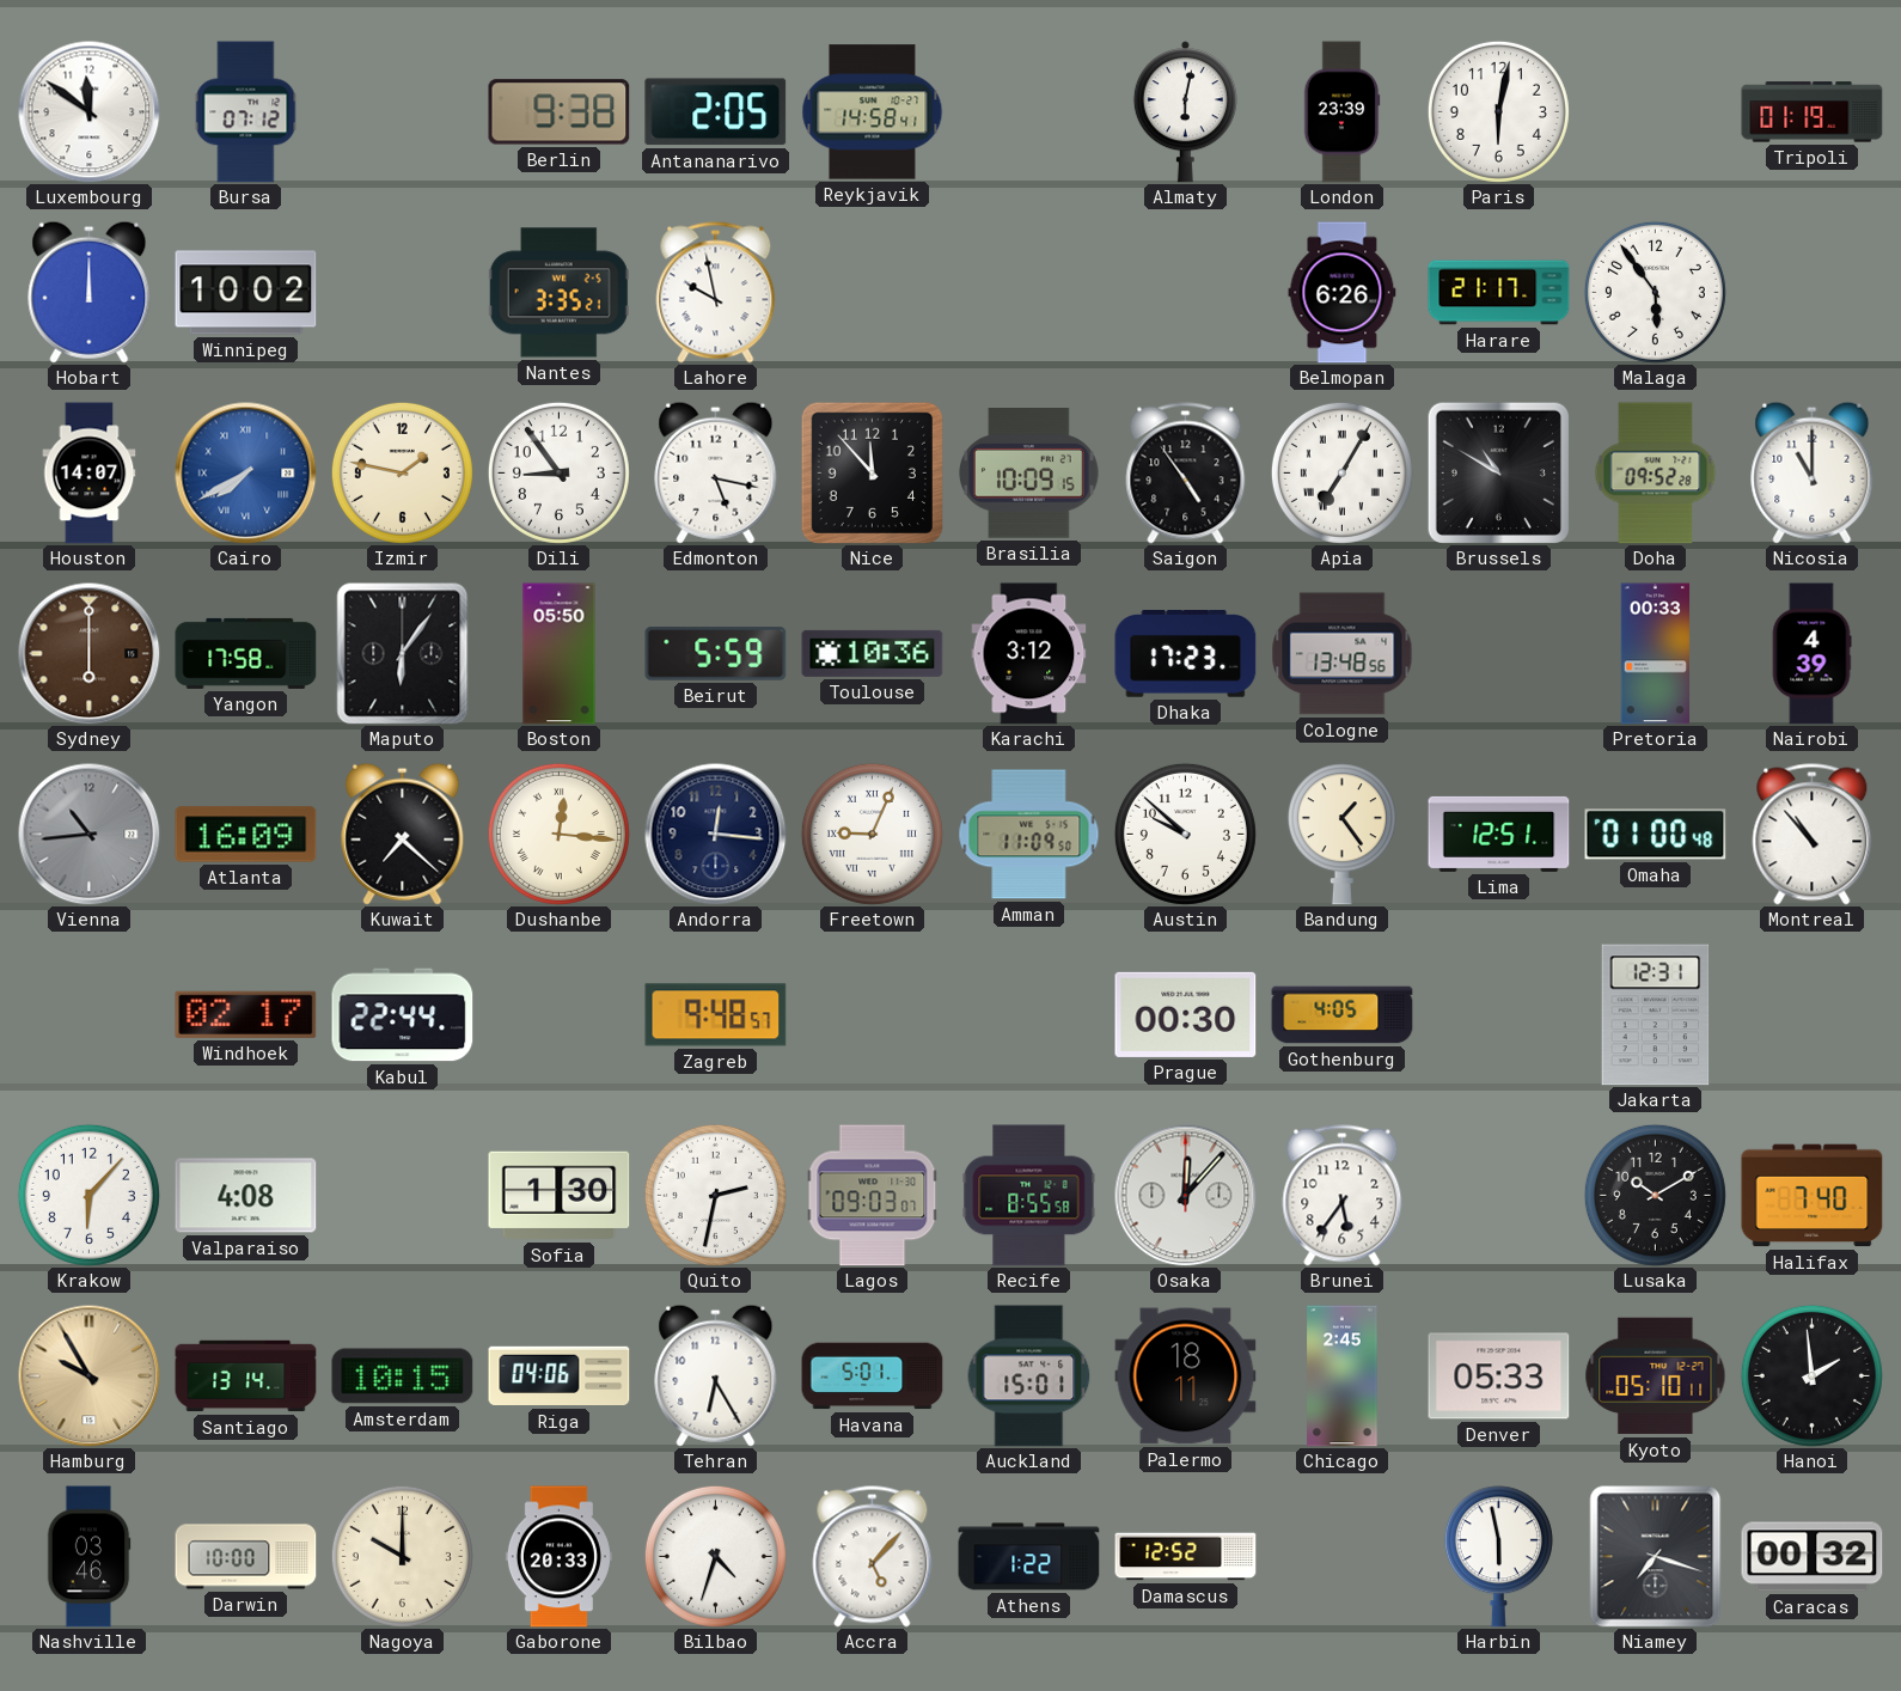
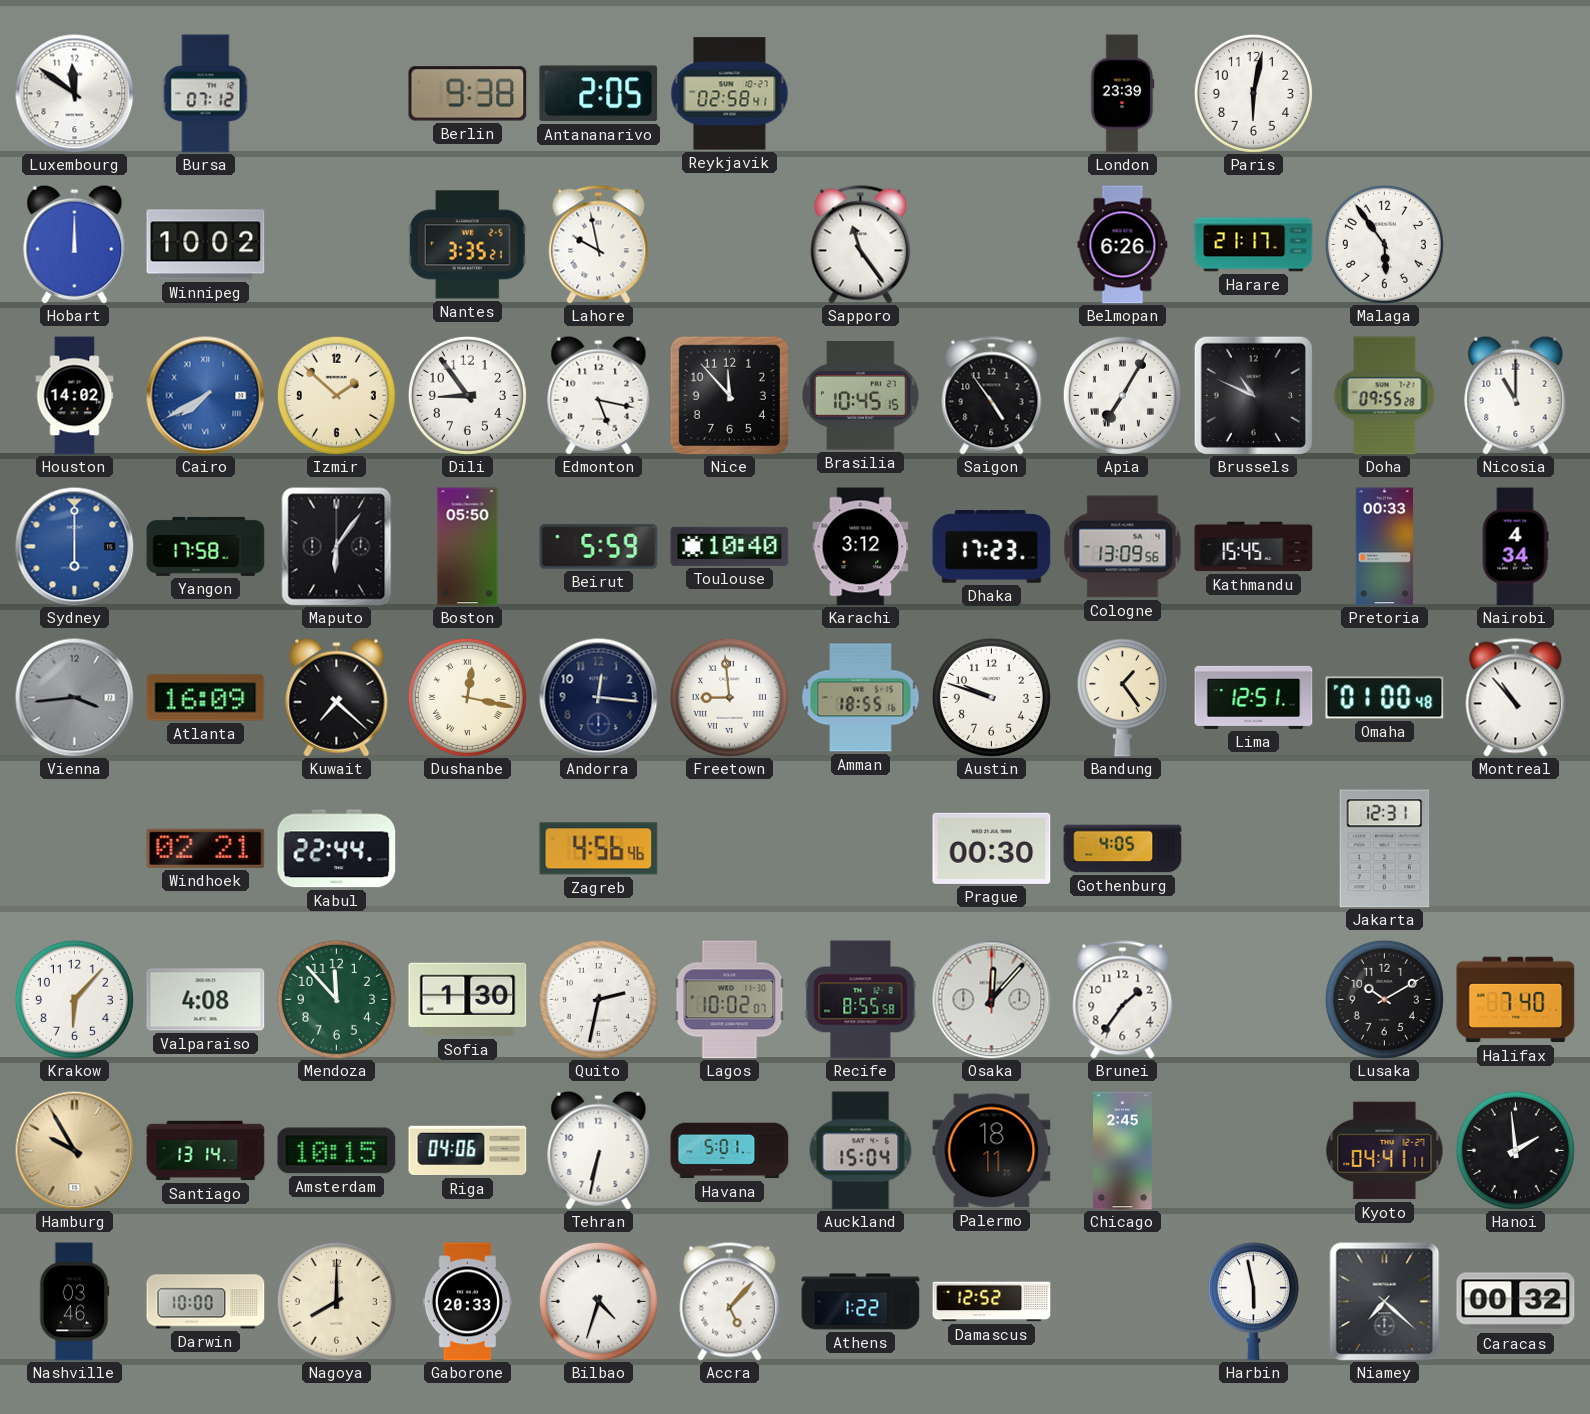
Reykjavik: 14:58 -> 02:58
Almaty: 6:02 -> none
Tripoli: 01:19 -> none
Sapporo: none -> 11:24
Houston: 14:07 -> 14:02
Izmir: 1:47 -> 1:52
Brasilia: 10:09 -> 10:45
Brussels: 10:50 -> 10:49
Doha: 09:52 -> 09:55
Sydney dial: brown -> blue
Toulouse: 10:36 -> 10:40
Cologne: 13:48 -> 13:09
Kathmandu: none -> 15:45
Nairobi: 4:39 -> 4:34
Vienna: 10:44 -> 3:44
Dushanbe: 12:16 -> 12:17
Freetown: 9:04 -> 8:59
Amman: 11:09 -> 18:55
Austin: 9:52 -> 9:48
Windhoek: 02:17 -> 02:21
Zagreb: 9:48 -> 4:56
Mendoza: none -> 11:53
Lagos: 09:03 -> 10:02
Brunei: 5:36 -> 1:36
Tehran: 6:25 -> 6:32
Auckland: 15:01 -> 15:04
Denver: 05:33 -> none
Kyoto: 05:10 -> 04:41
Nagoya: 10:00 -> 8:00
Niamey: 7:18 -> 7:22
